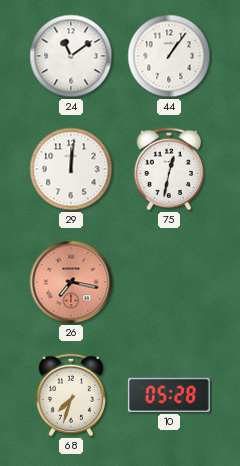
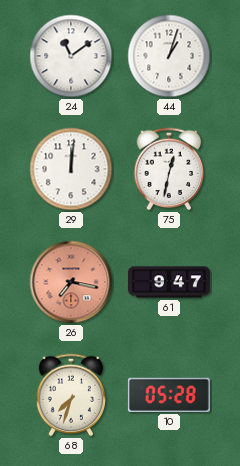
44: 1:06 -> 1:03
61: none -> 9:47
